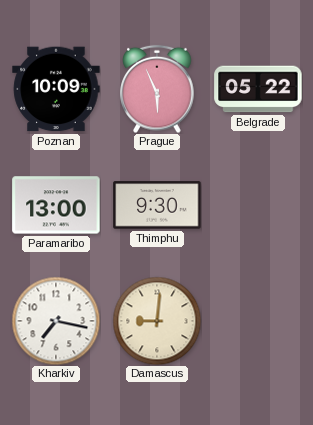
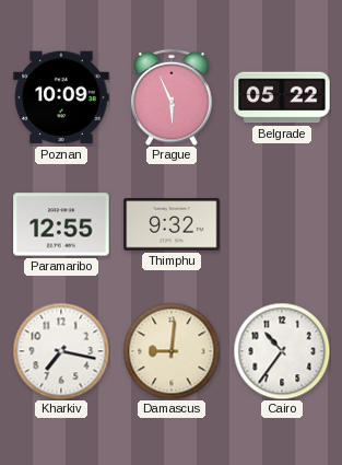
Paramaribo: 13:00 -> 12:55
Thimphu: 9:30 -> 9:32
Cairo: none -> 10:36
